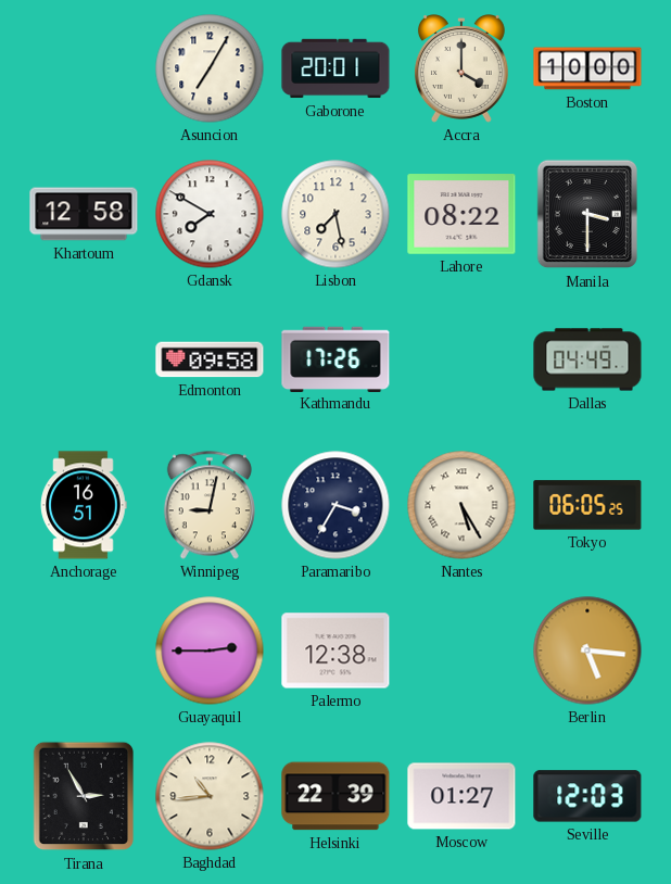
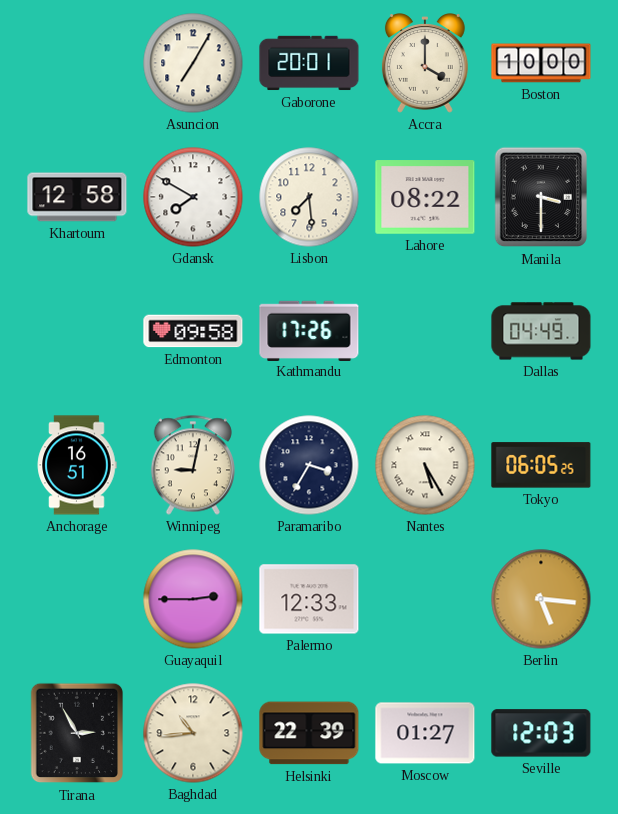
Lisbon: 7:28 -> 7:29
Palermo: 12:38 -> 12:33
